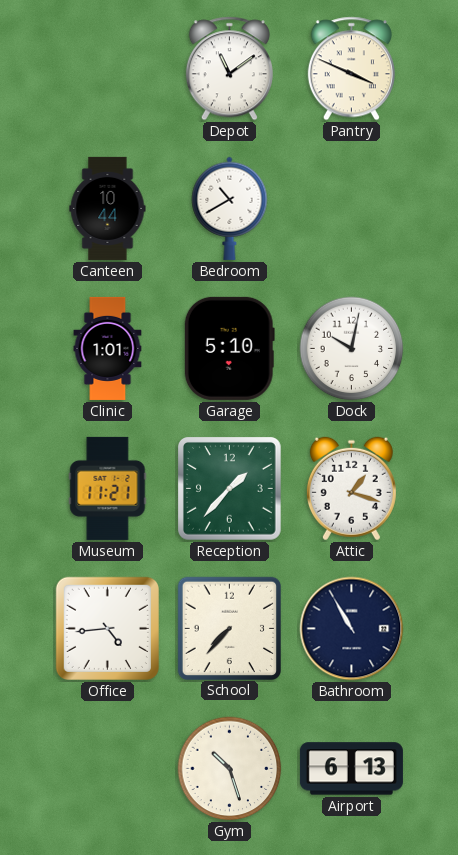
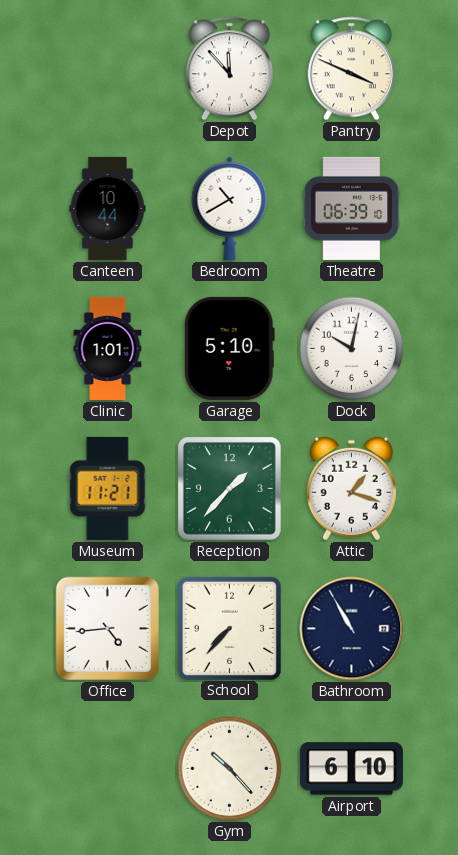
Depot: 11:09 -> 11:53
Theatre: none -> 06:39
Gym: 10:27 -> 10:23
Airport: 6:13 -> 6:10
